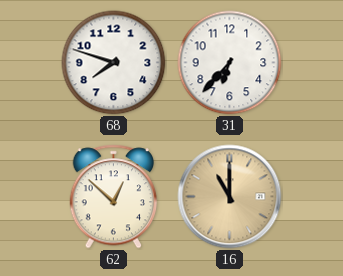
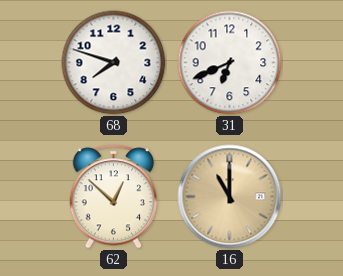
31: 6:37 -> 6:41
